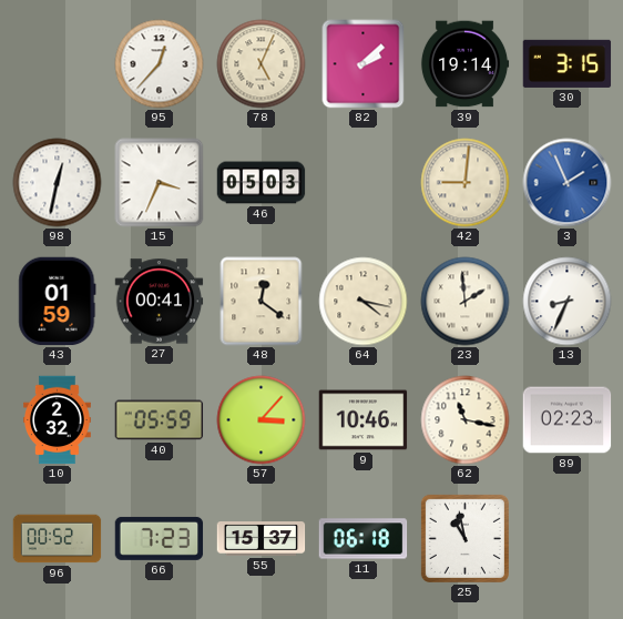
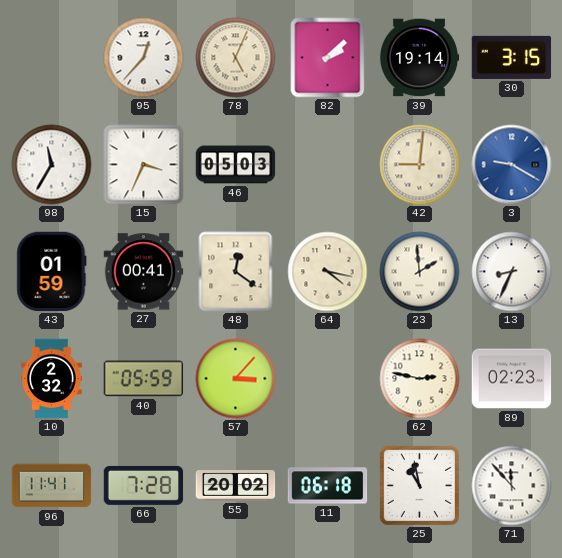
98: 12:32 -> 11:35
3: 1:56 -> 9:20
9: 10:46 -> none
62: 11:17 -> 2:47
96: 00:52 -> 11:41
66: 7:23 -> 7:28
55: 15:37 -> 20:02
71: none -> 11:53
